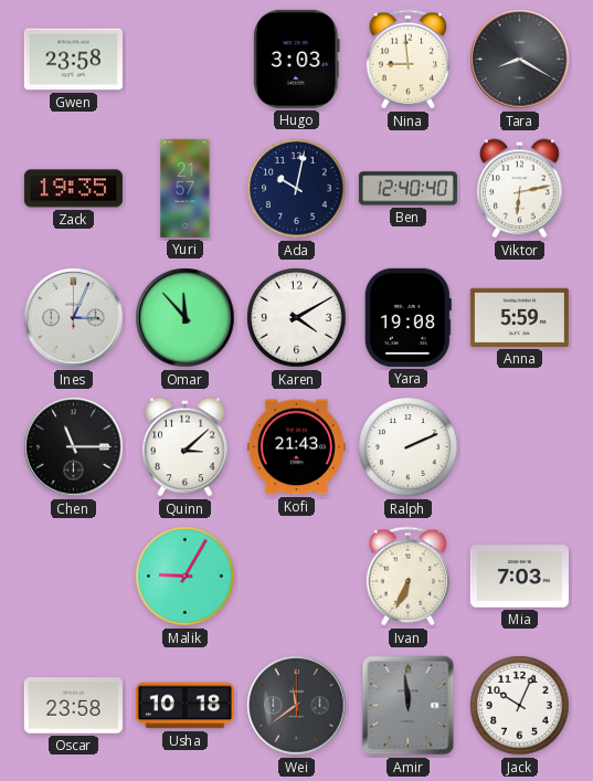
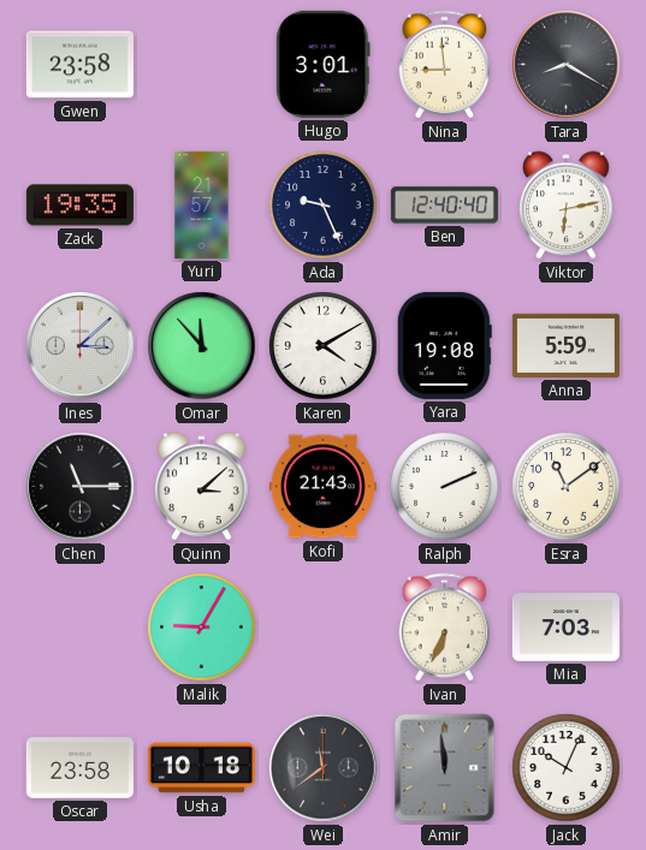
Hugo: 3:03 -> 3:01
Ada: 10:02 -> 9:26
Ines: 3:04 -> 3:08
Esra: none -> 11:09
